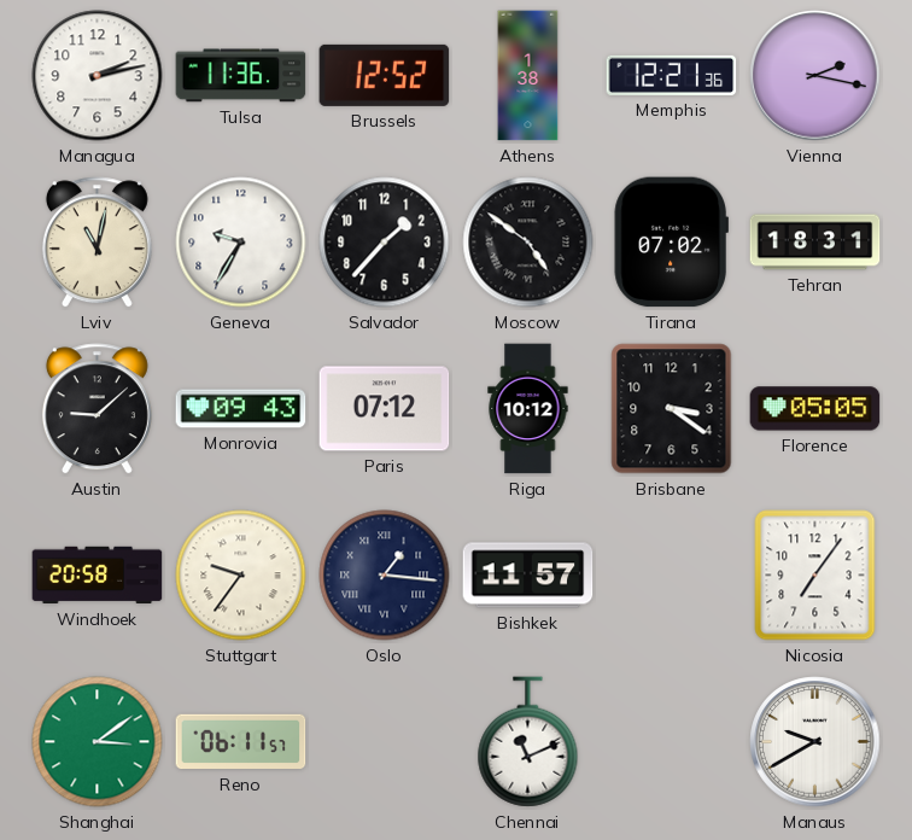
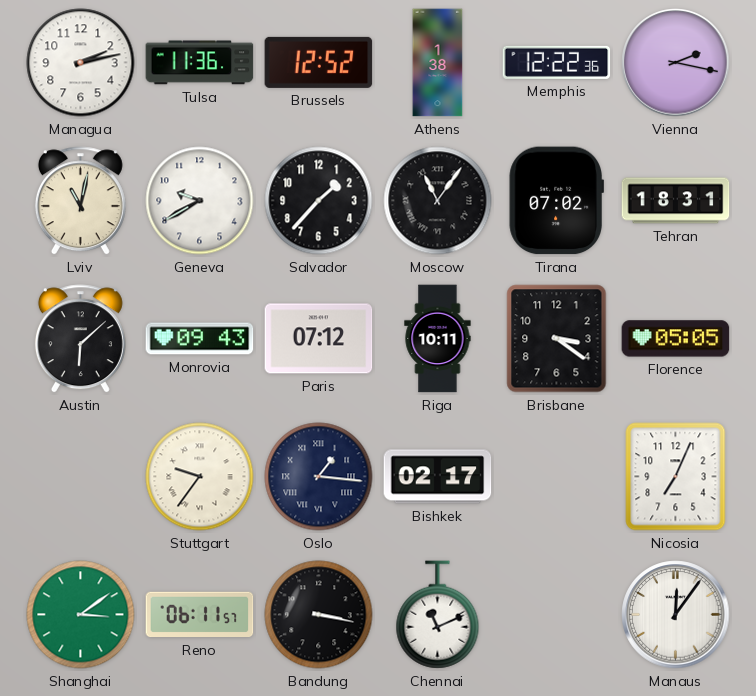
Memphis: 12:21 -> 12:22
Geneva: 9:35 -> 9:40
Moscow: 4:51 -> 11:06
Austin: 9:08 -> 6:08
Riga: 10:12 -> 10:11
Windhoek: 20:58 -> none
Bishkek: 11:57 -> 02:17
Nicosia: 7:06 -> 7:04
Bandung: none -> 3:17
Manaus: 9:40 -> 12:06
